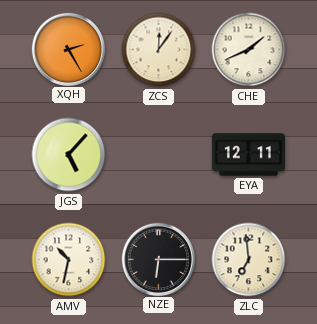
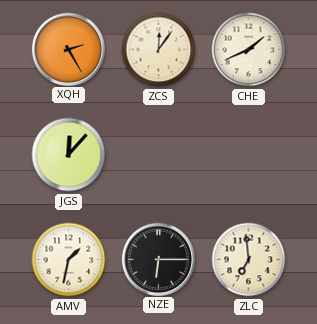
JGS: 5:07 -> 12:07
EYA: 12:11 -> none
AMV: 10:32 -> 1:32
